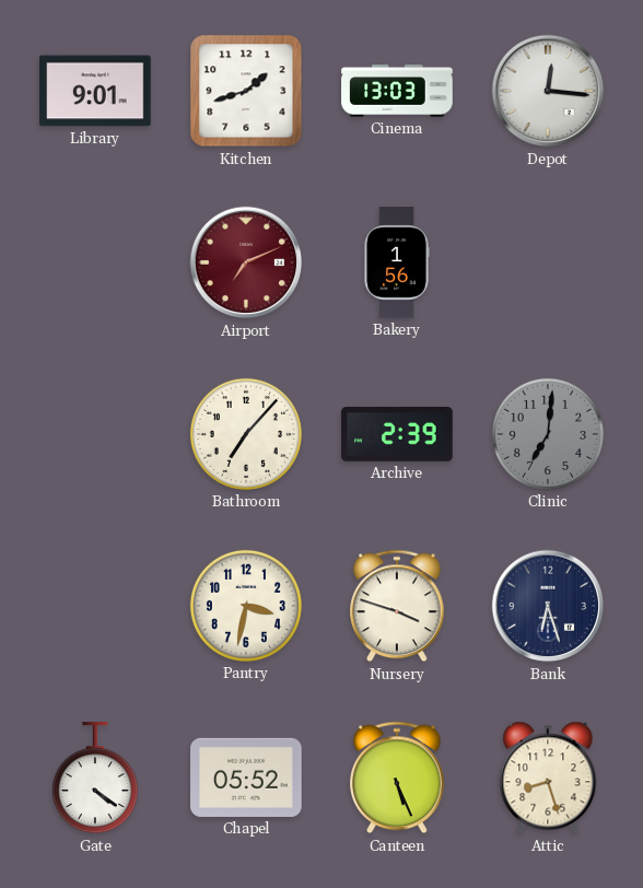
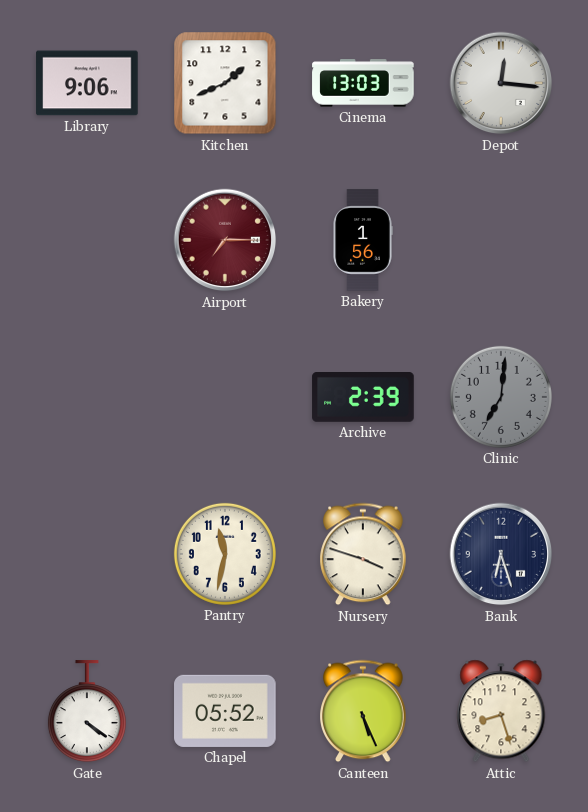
Library: 9:01 -> 9:06
Kitchen: 1:42 -> 1:41
Airport: 7:11 -> 7:15
Bathroom: 7:07 -> none
Pantry: 3:32 -> 11:32
